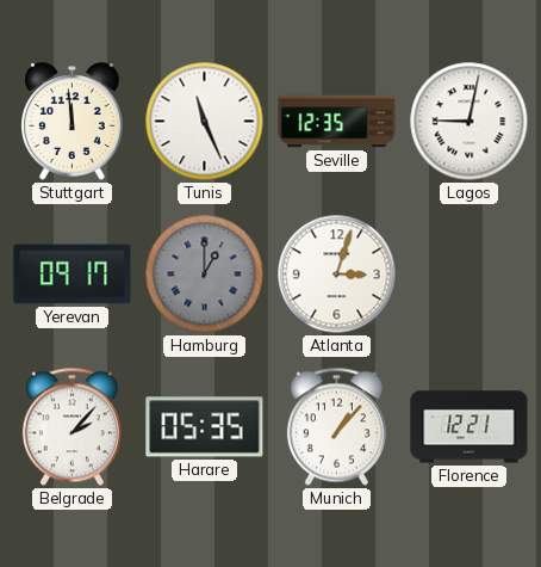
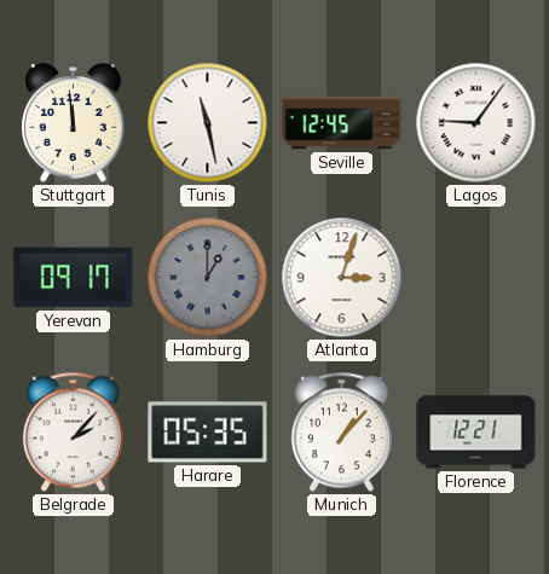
Tunis: 11:26 -> 11:28
Seville: 12:35 -> 12:45
Lagos: 9:02 -> 9:06
